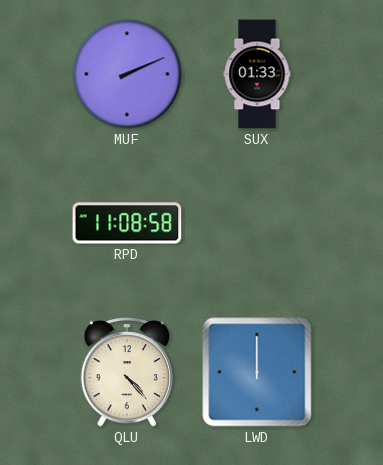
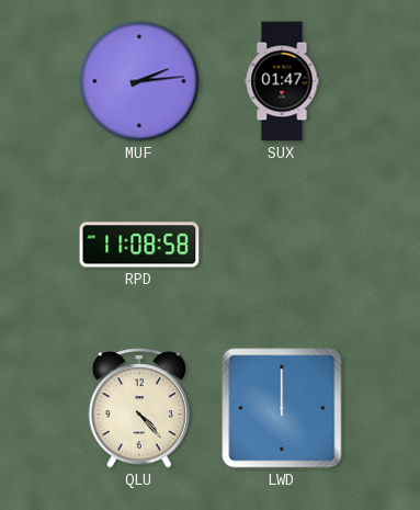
MUF: 2:11 -> 2:14
SUX: 01:33 -> 01:47
